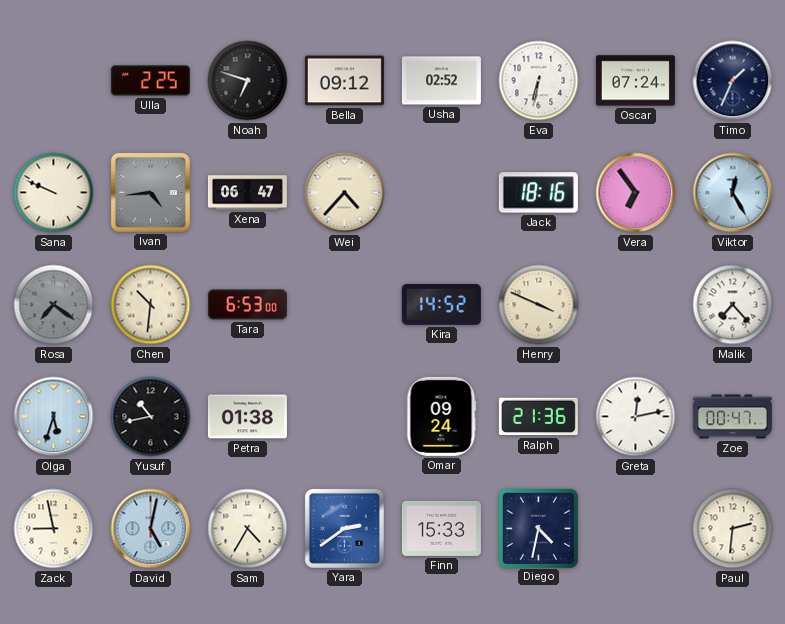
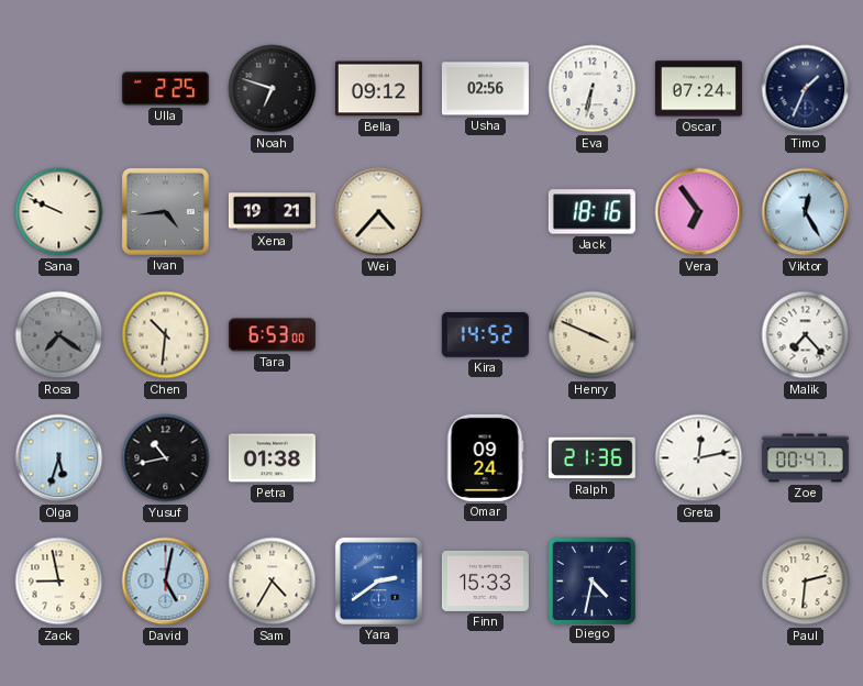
Usha: 02:52 -> 02:56
Xena: 06:47 -> 19:21
